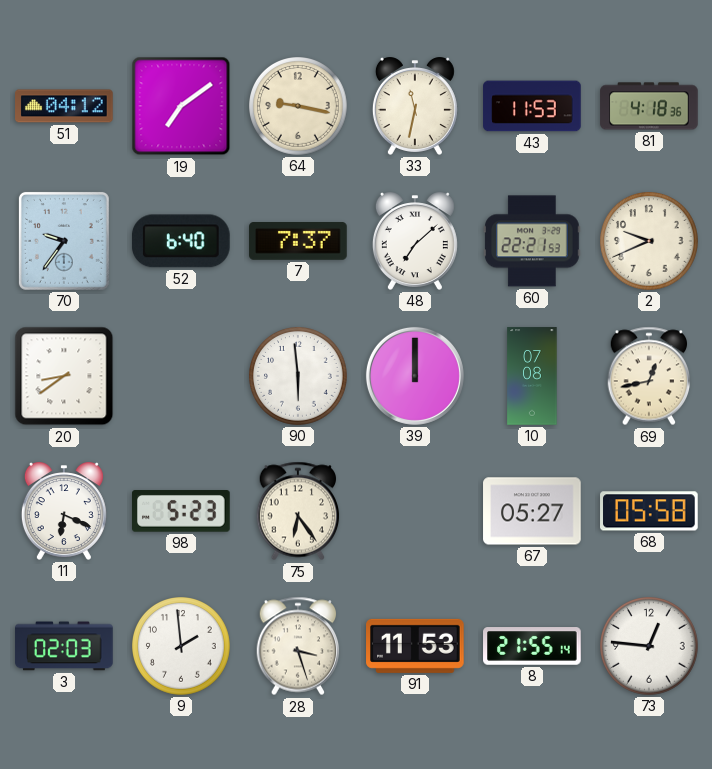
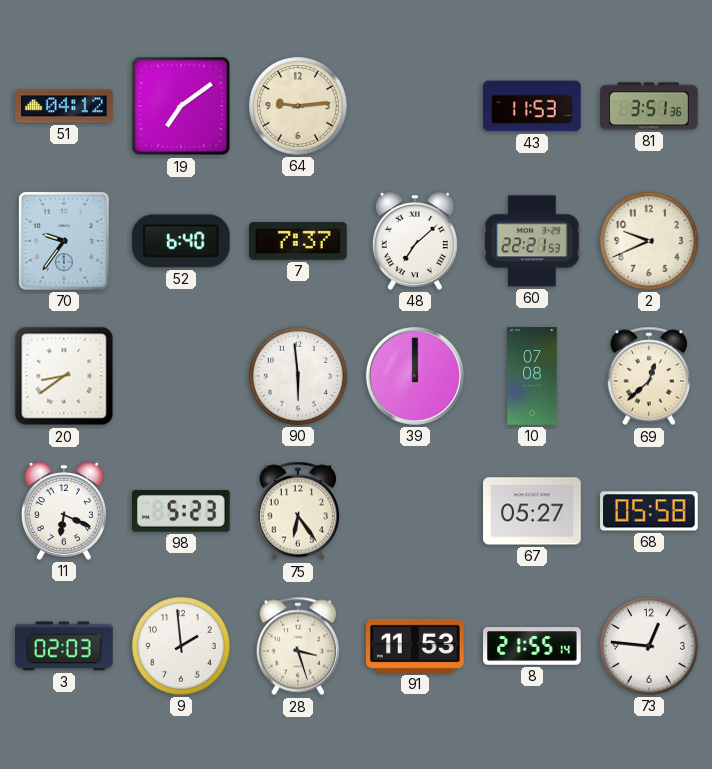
64: 9:17 -> 9:14
33: 11:32 -> none
81: 4:18 -> 3:51
69: 12:43 -> 12:38
